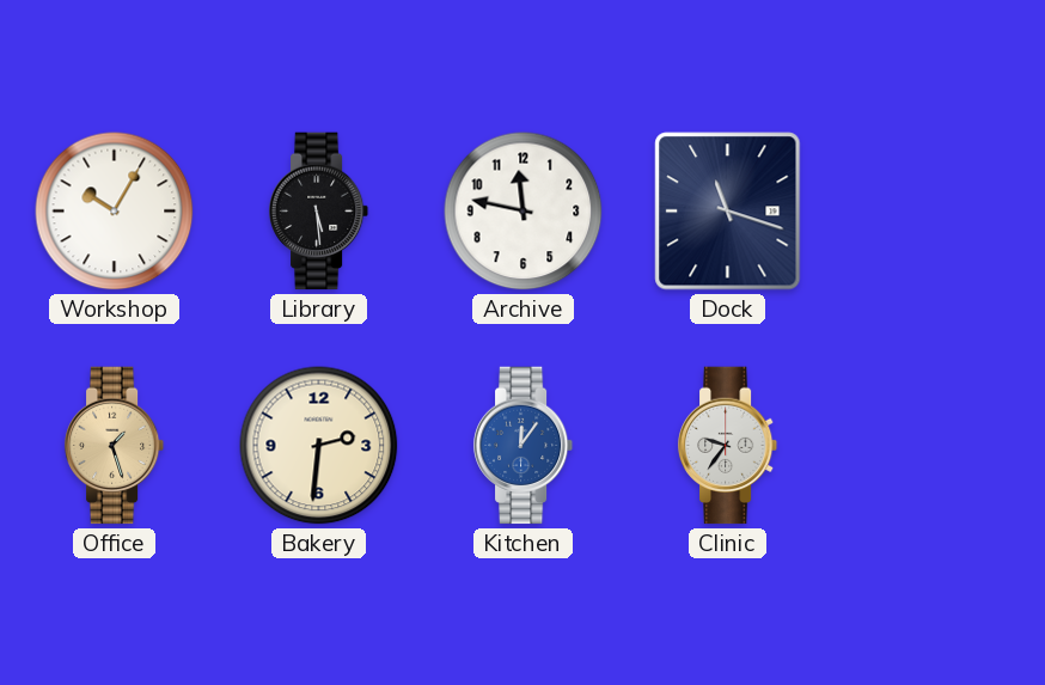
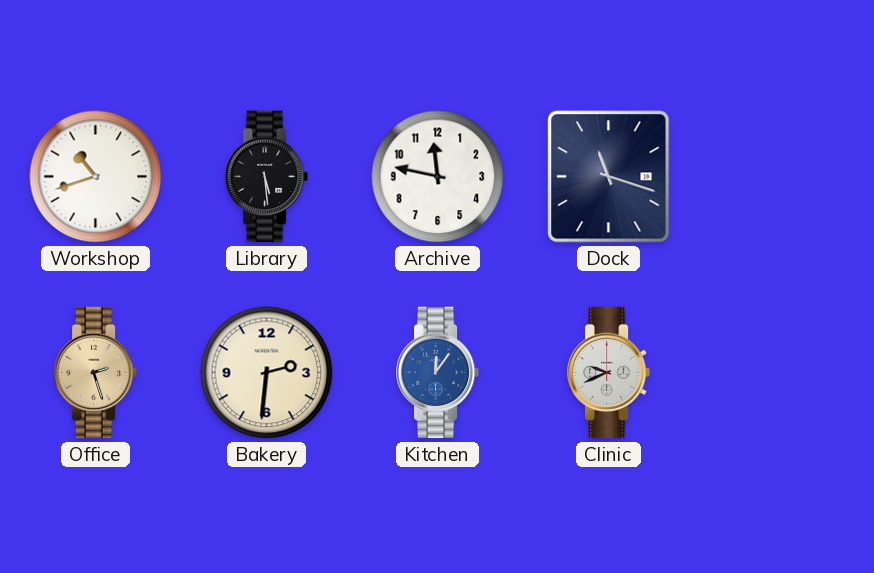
Workshop: 10:05 -> 10:42
Office: 1:27 -> 2:27
Clinic: 9:36 -> 9:41
